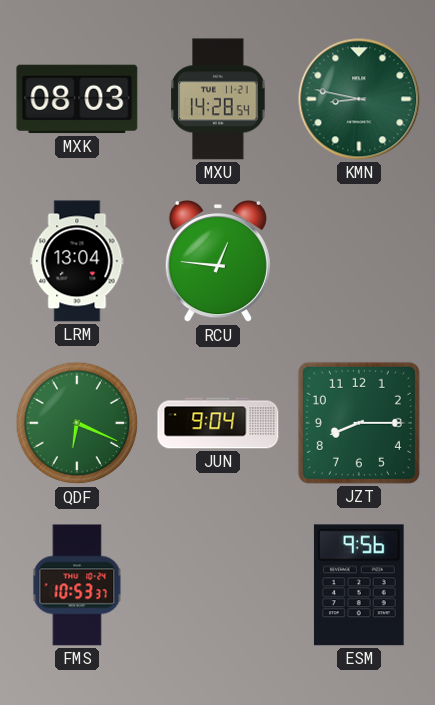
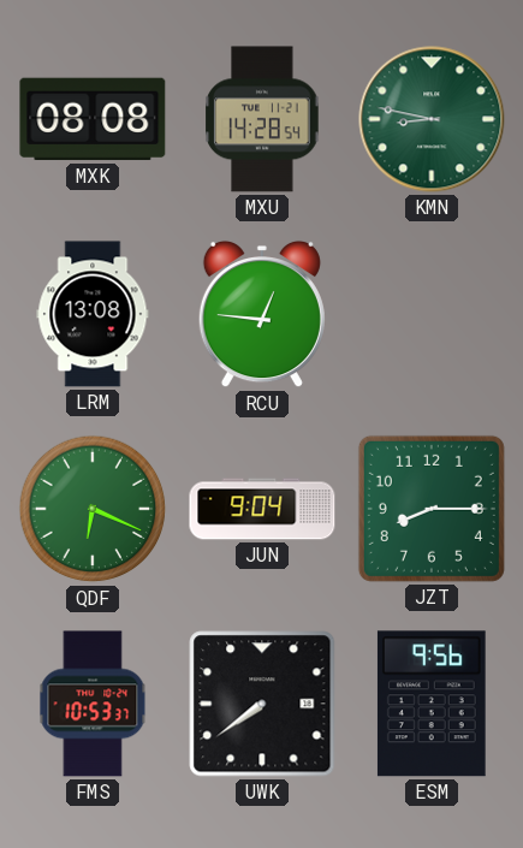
MXK: 08:03 -> 08:08
LRM: 13:04 -> 13:08
UWK: none -> 7:39
